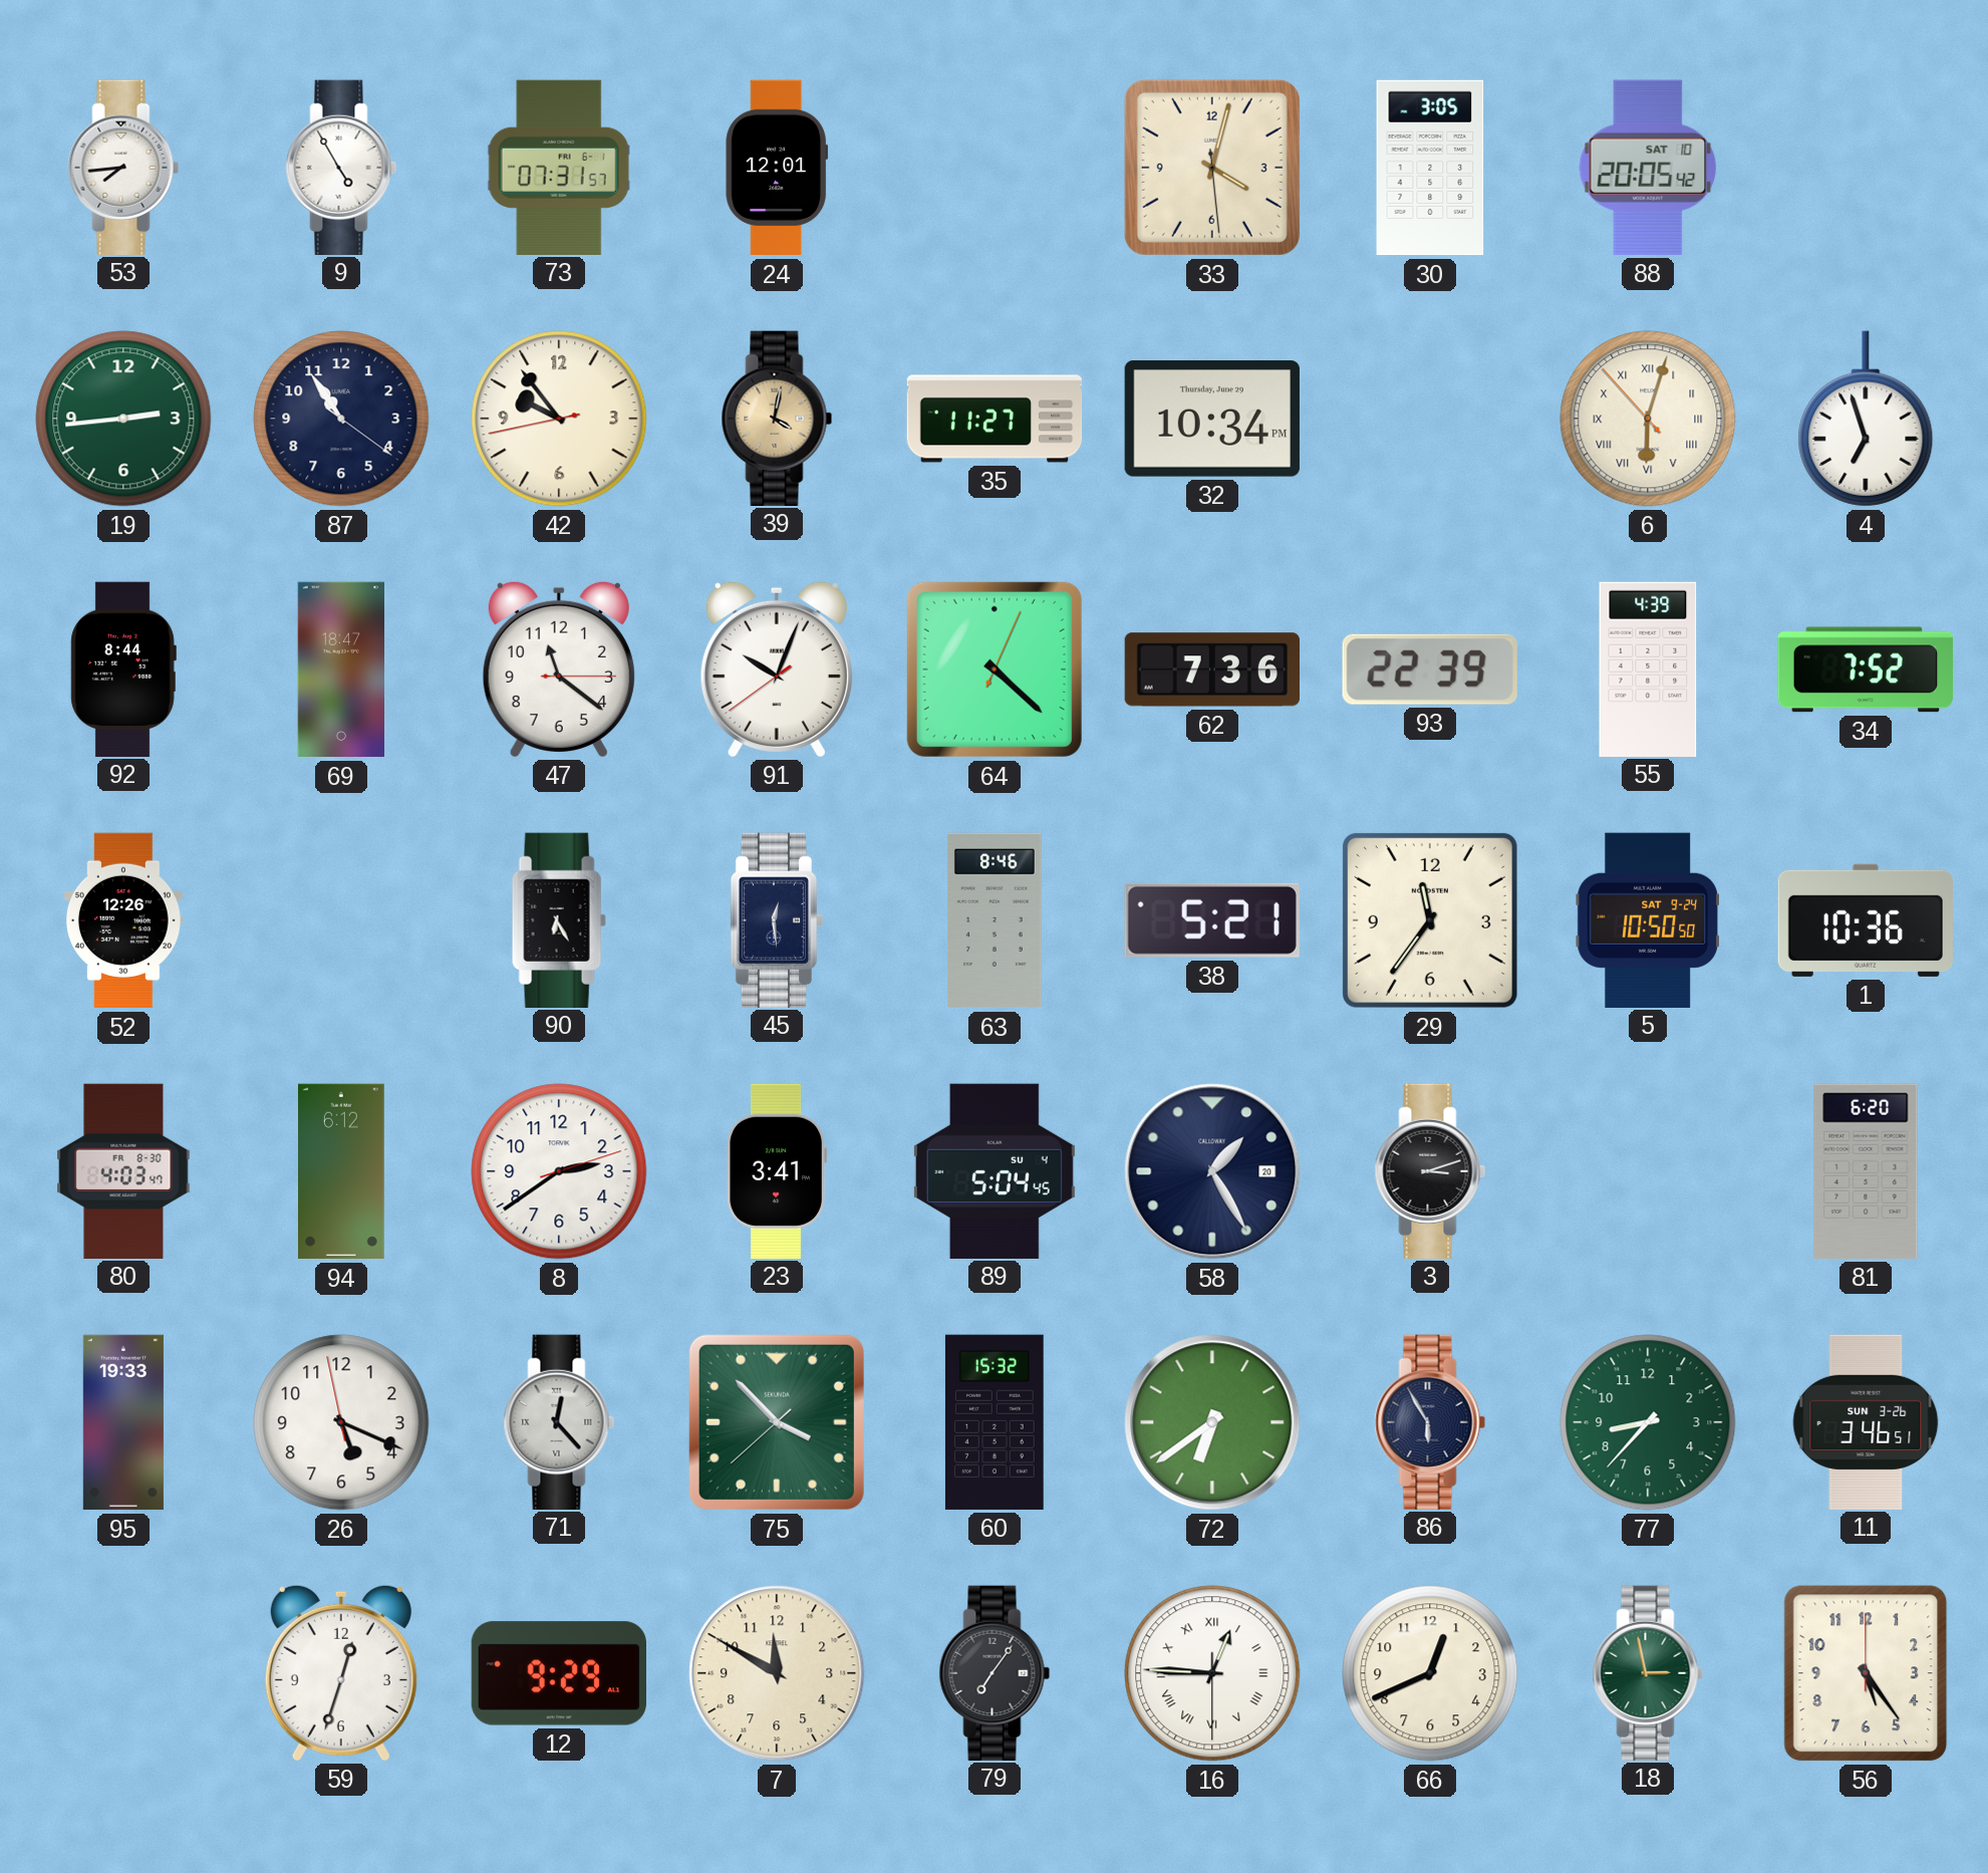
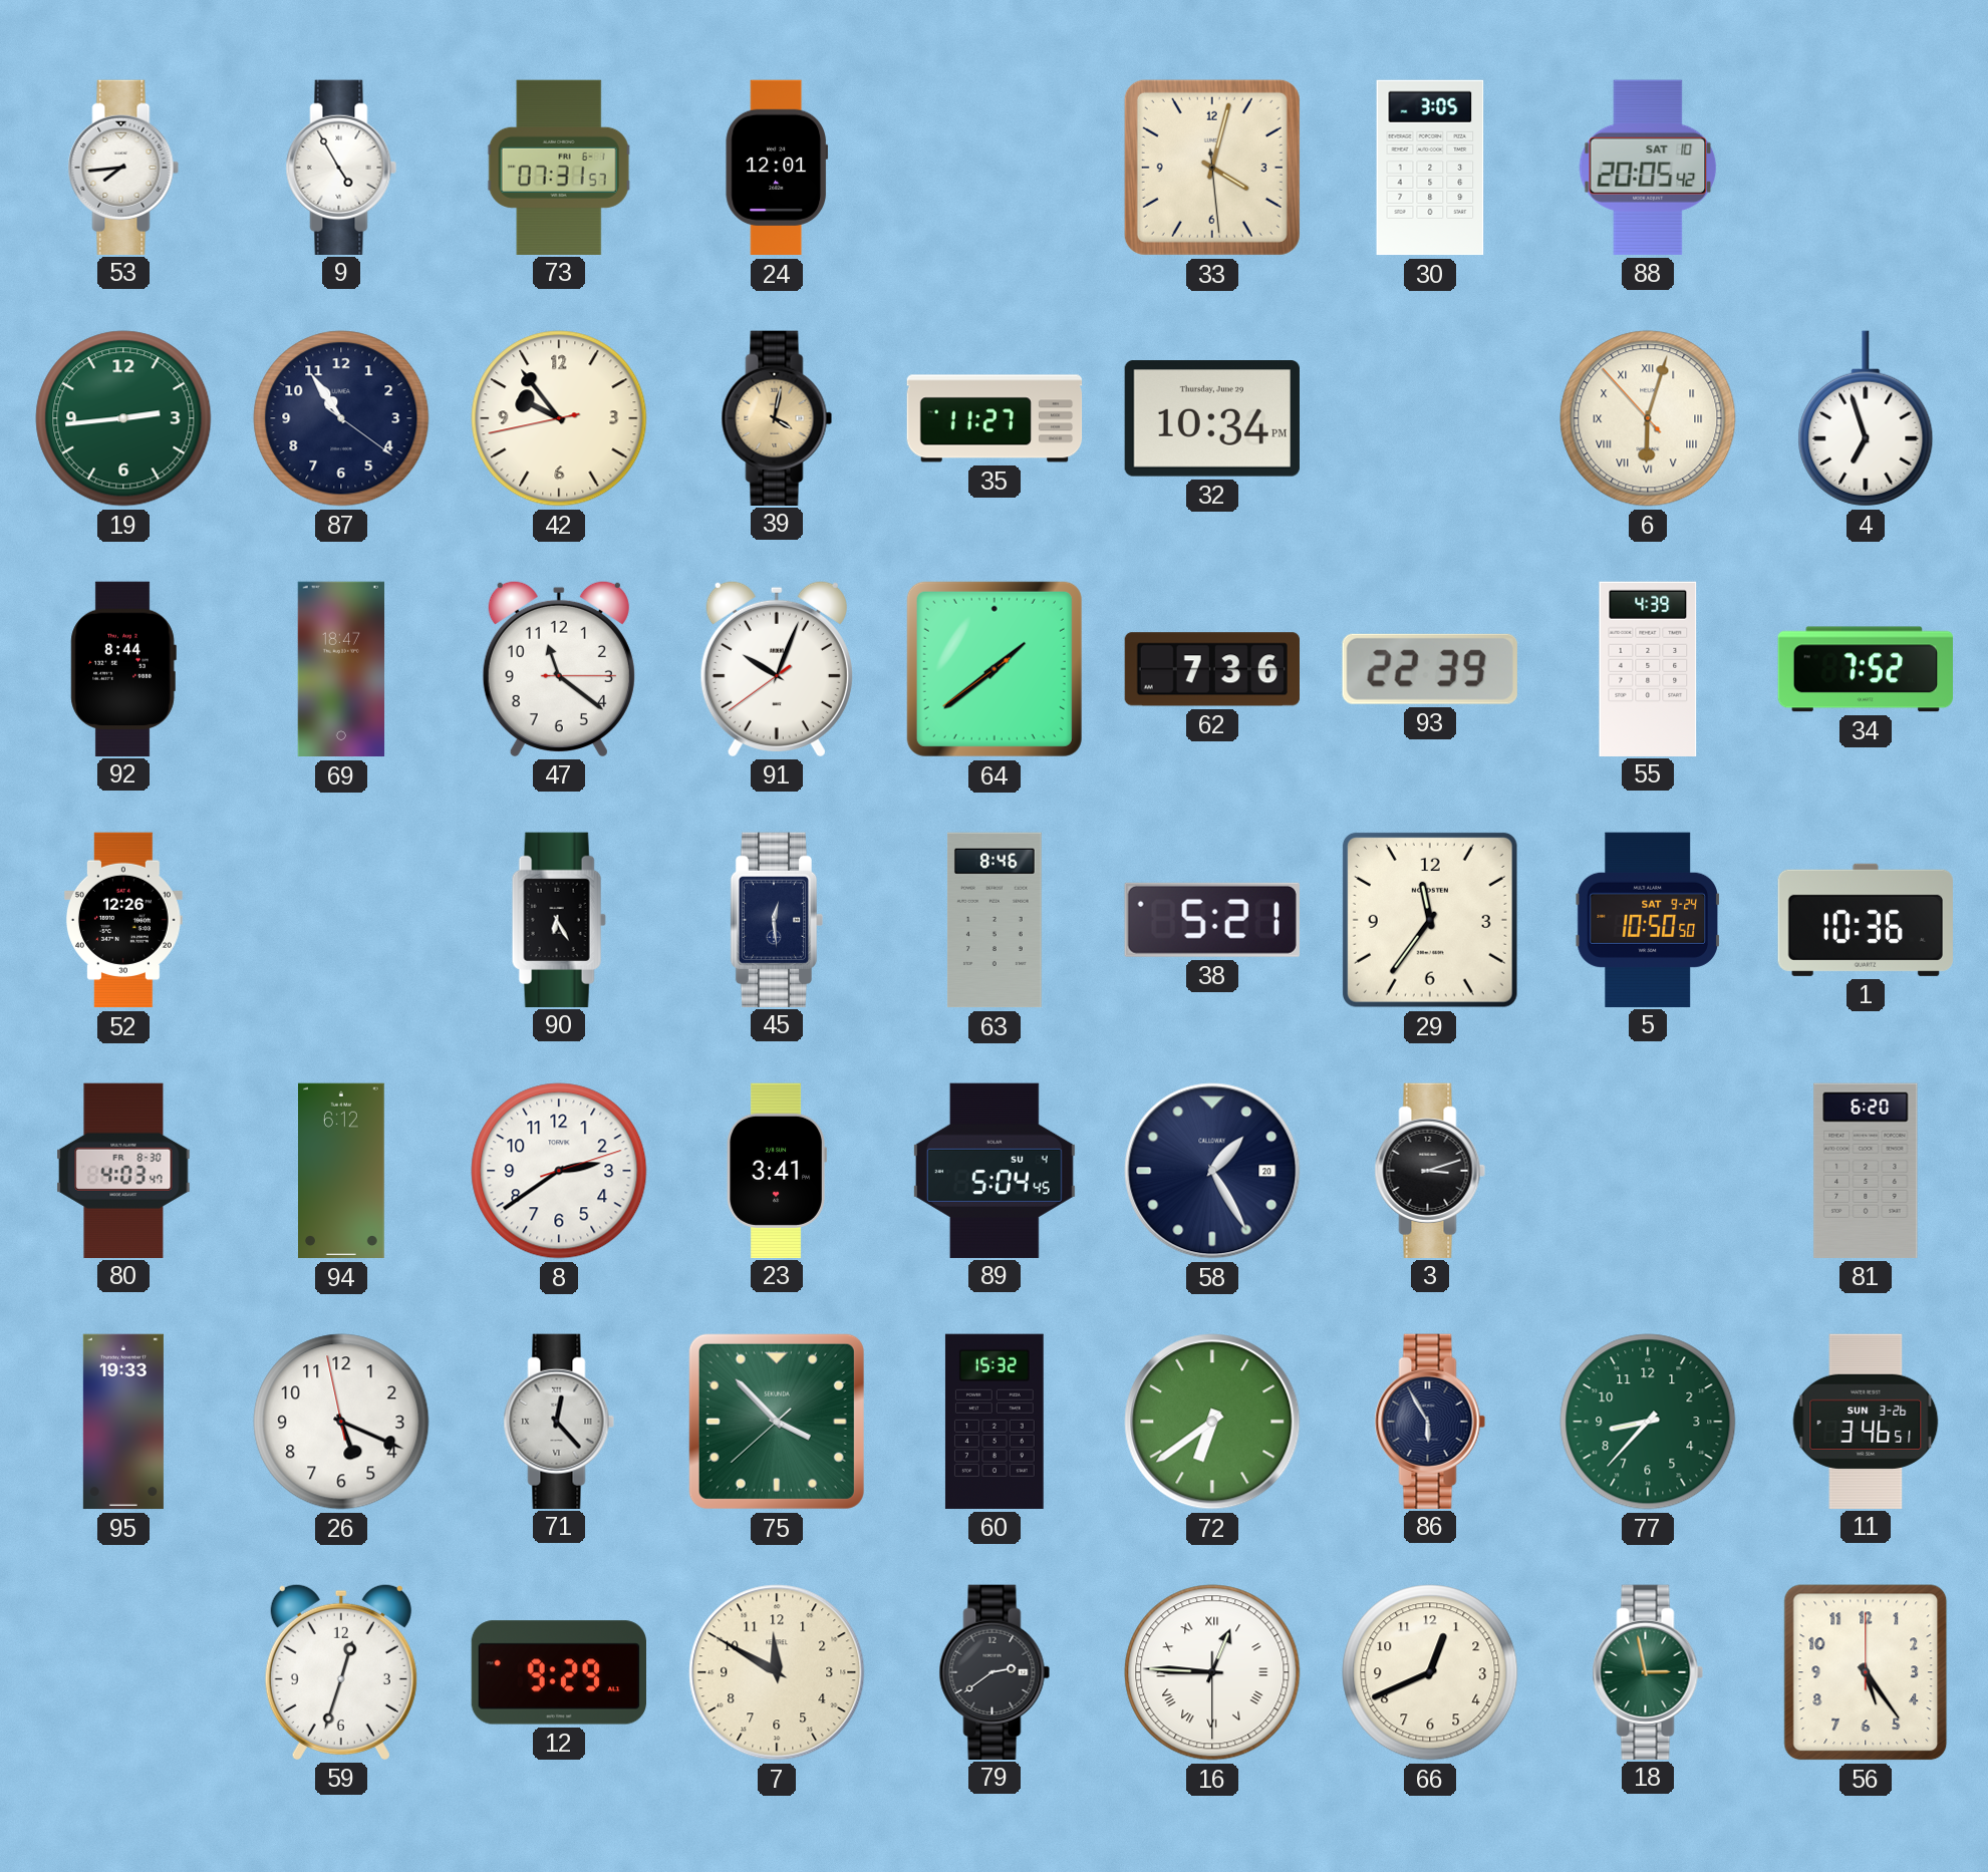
64: 4:22 -> 1:38
79: 7:06 -> 2:39
